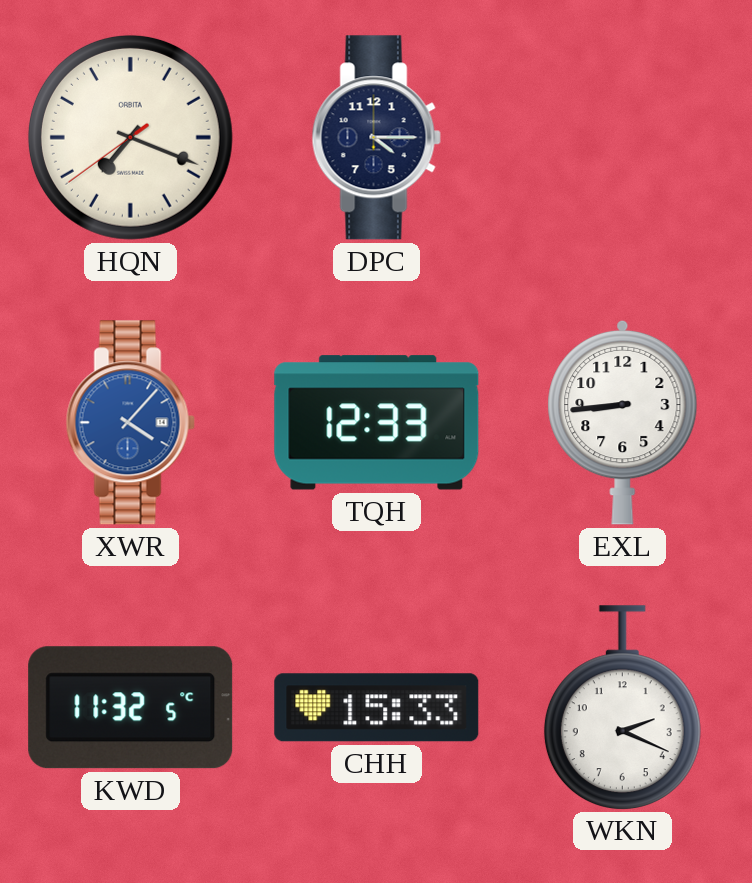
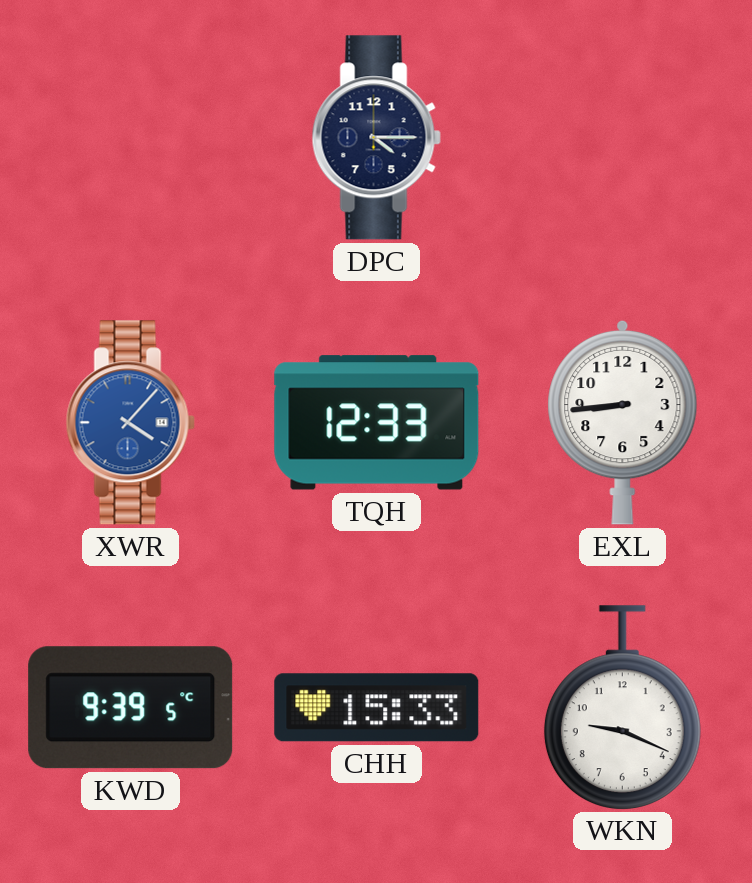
HQN: 7:18 -> none
KWD: 11:32 -> 9:39
WKN: 2:19 -> 9:19
